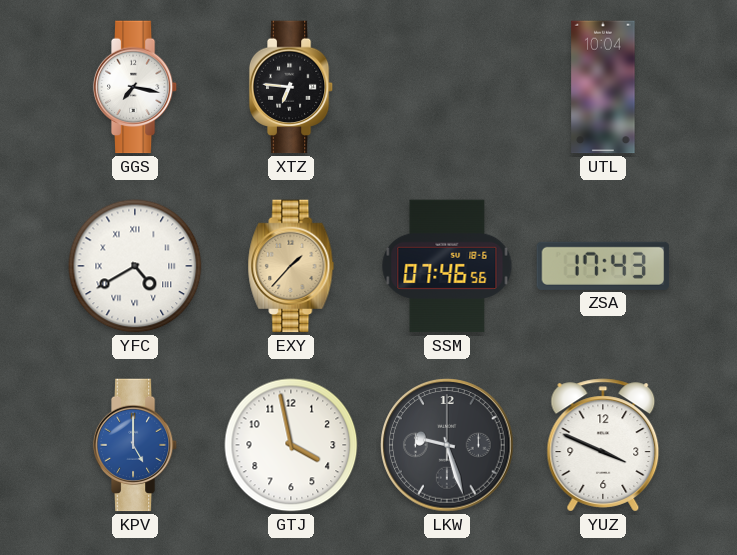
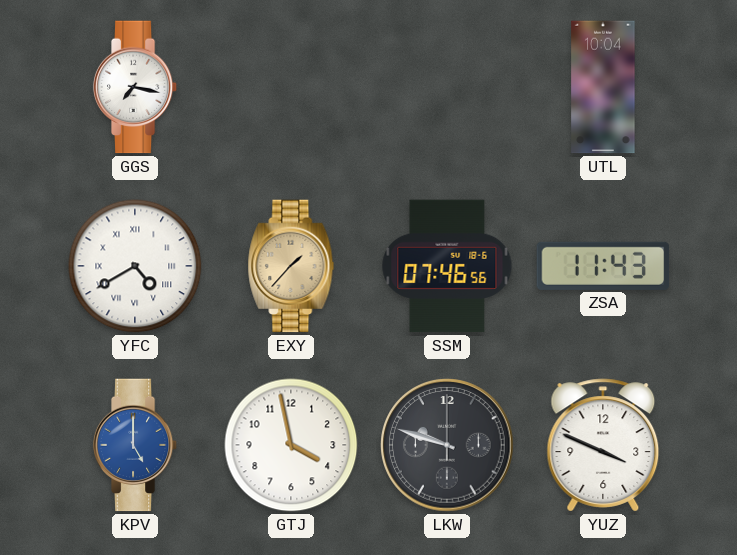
XTZ: 6:46 -> none
ZSA: 17:43 -> 11:43
LKW: 9:27 -> 9:48
